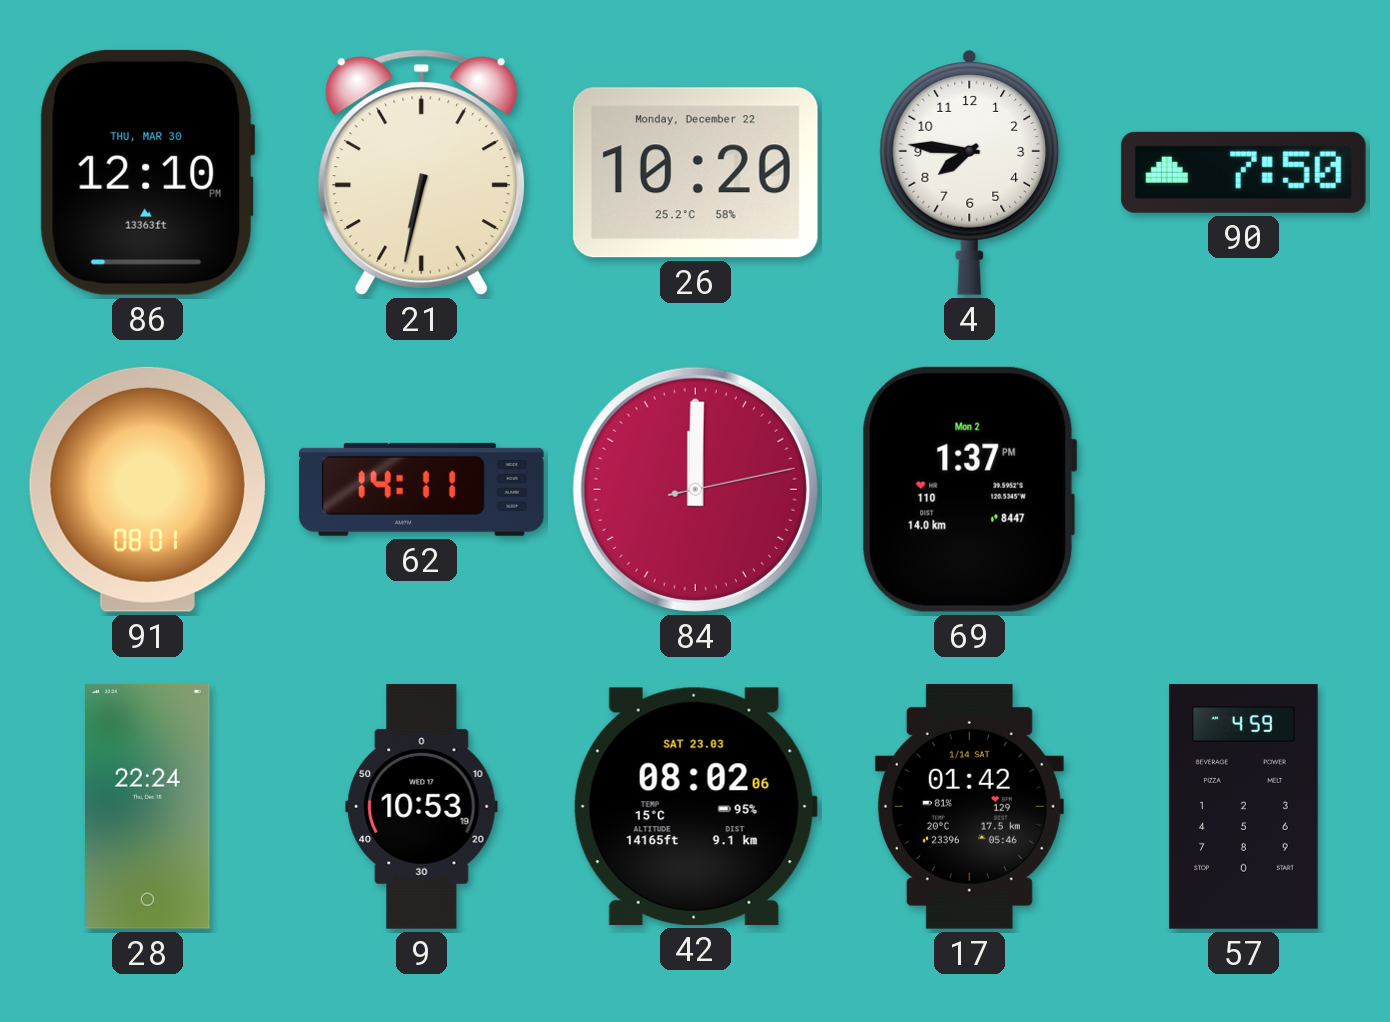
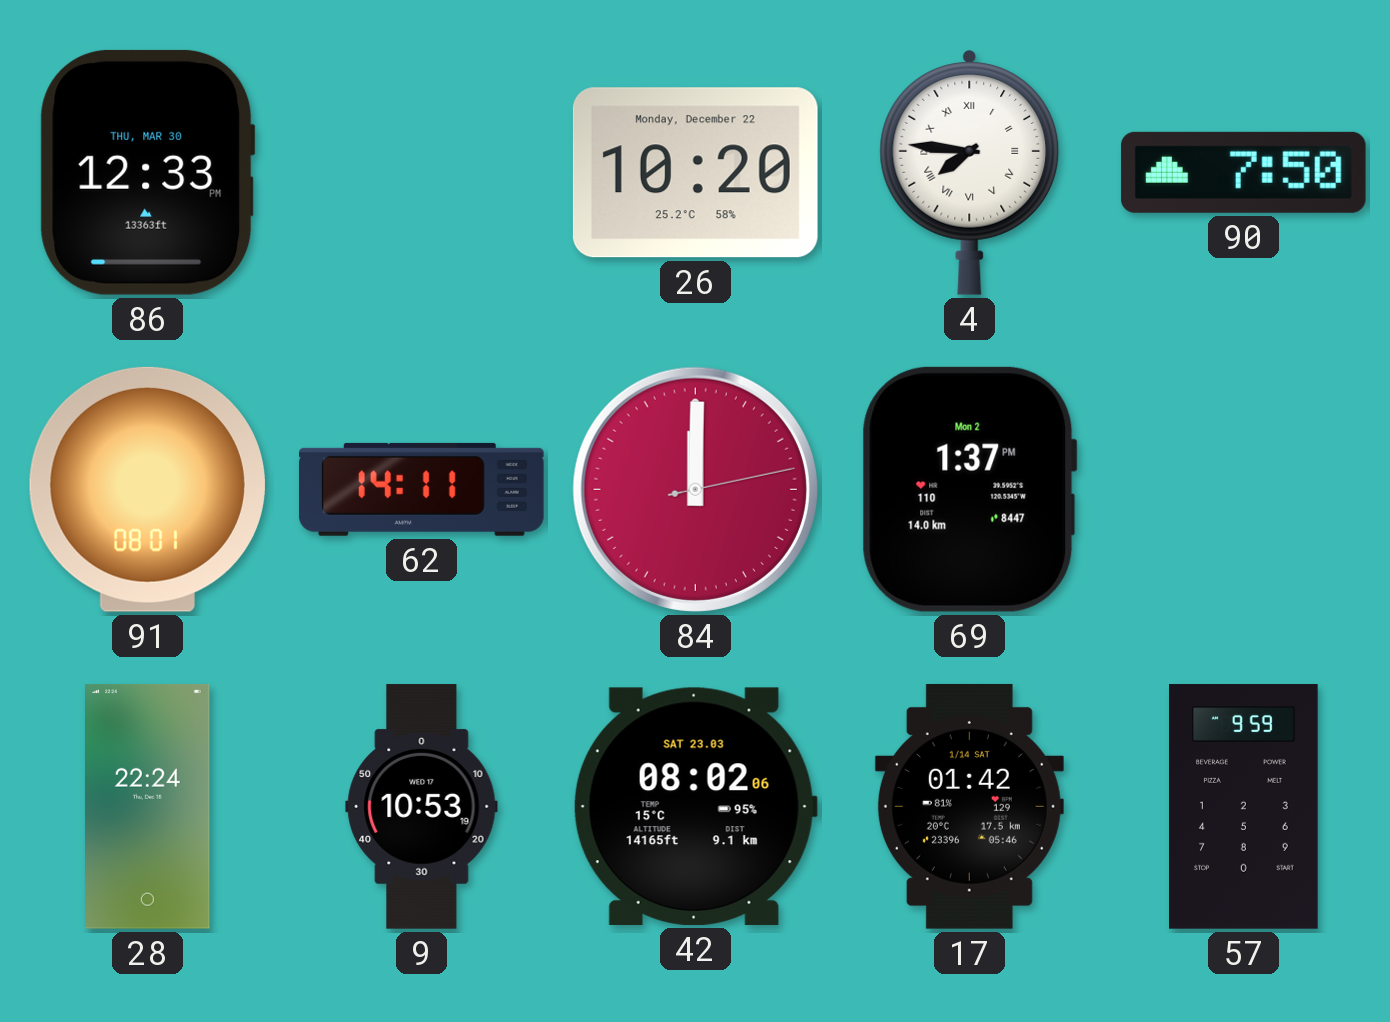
86: 12:10 -> 12:33
21: 6:32 -> none
4 numerals: Arabic -> Roman
57: 4:59 -> 9:59
